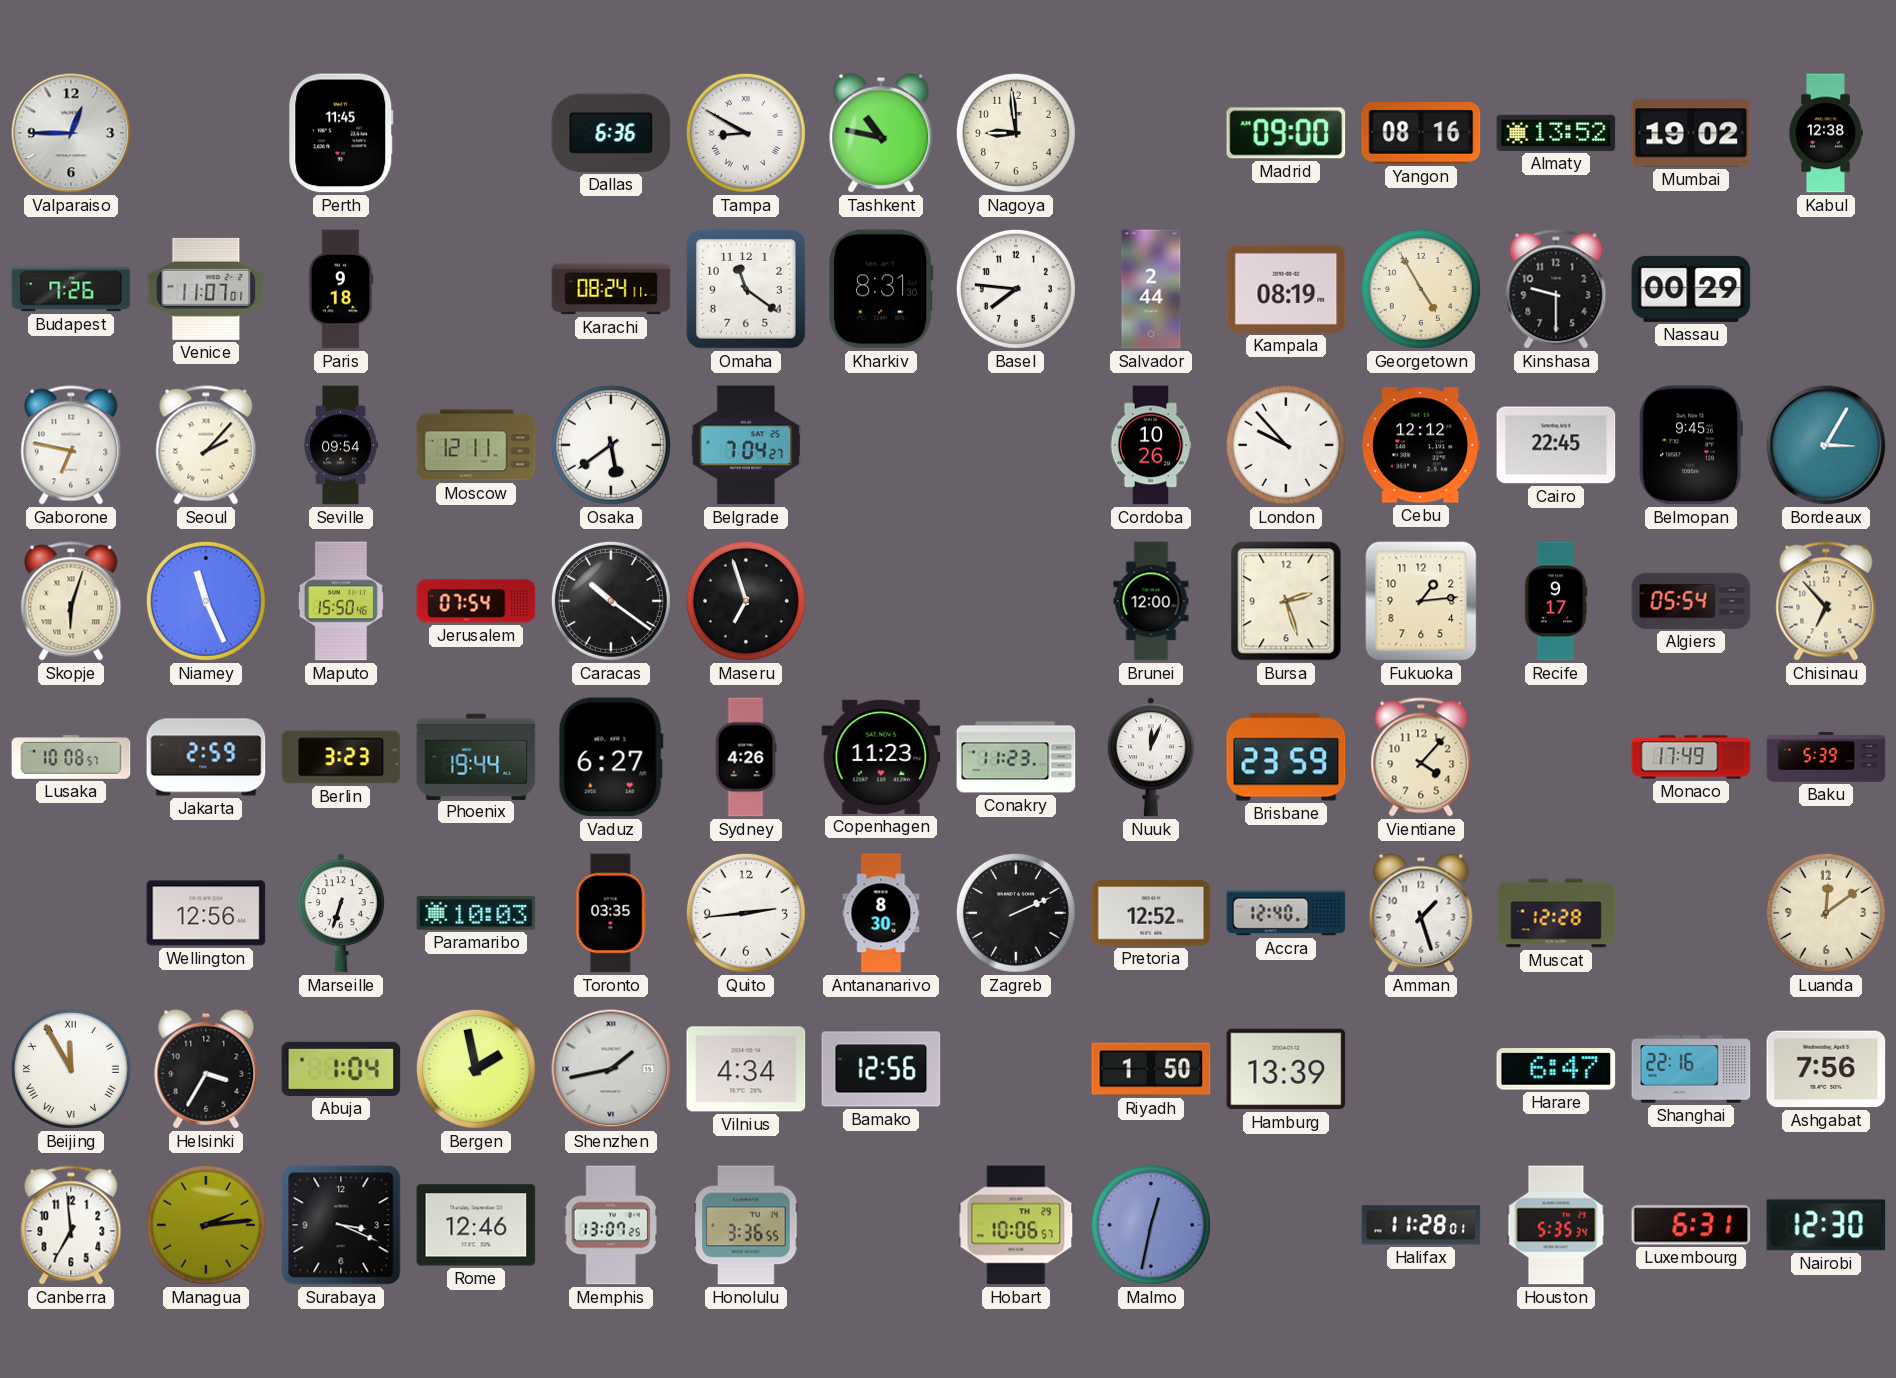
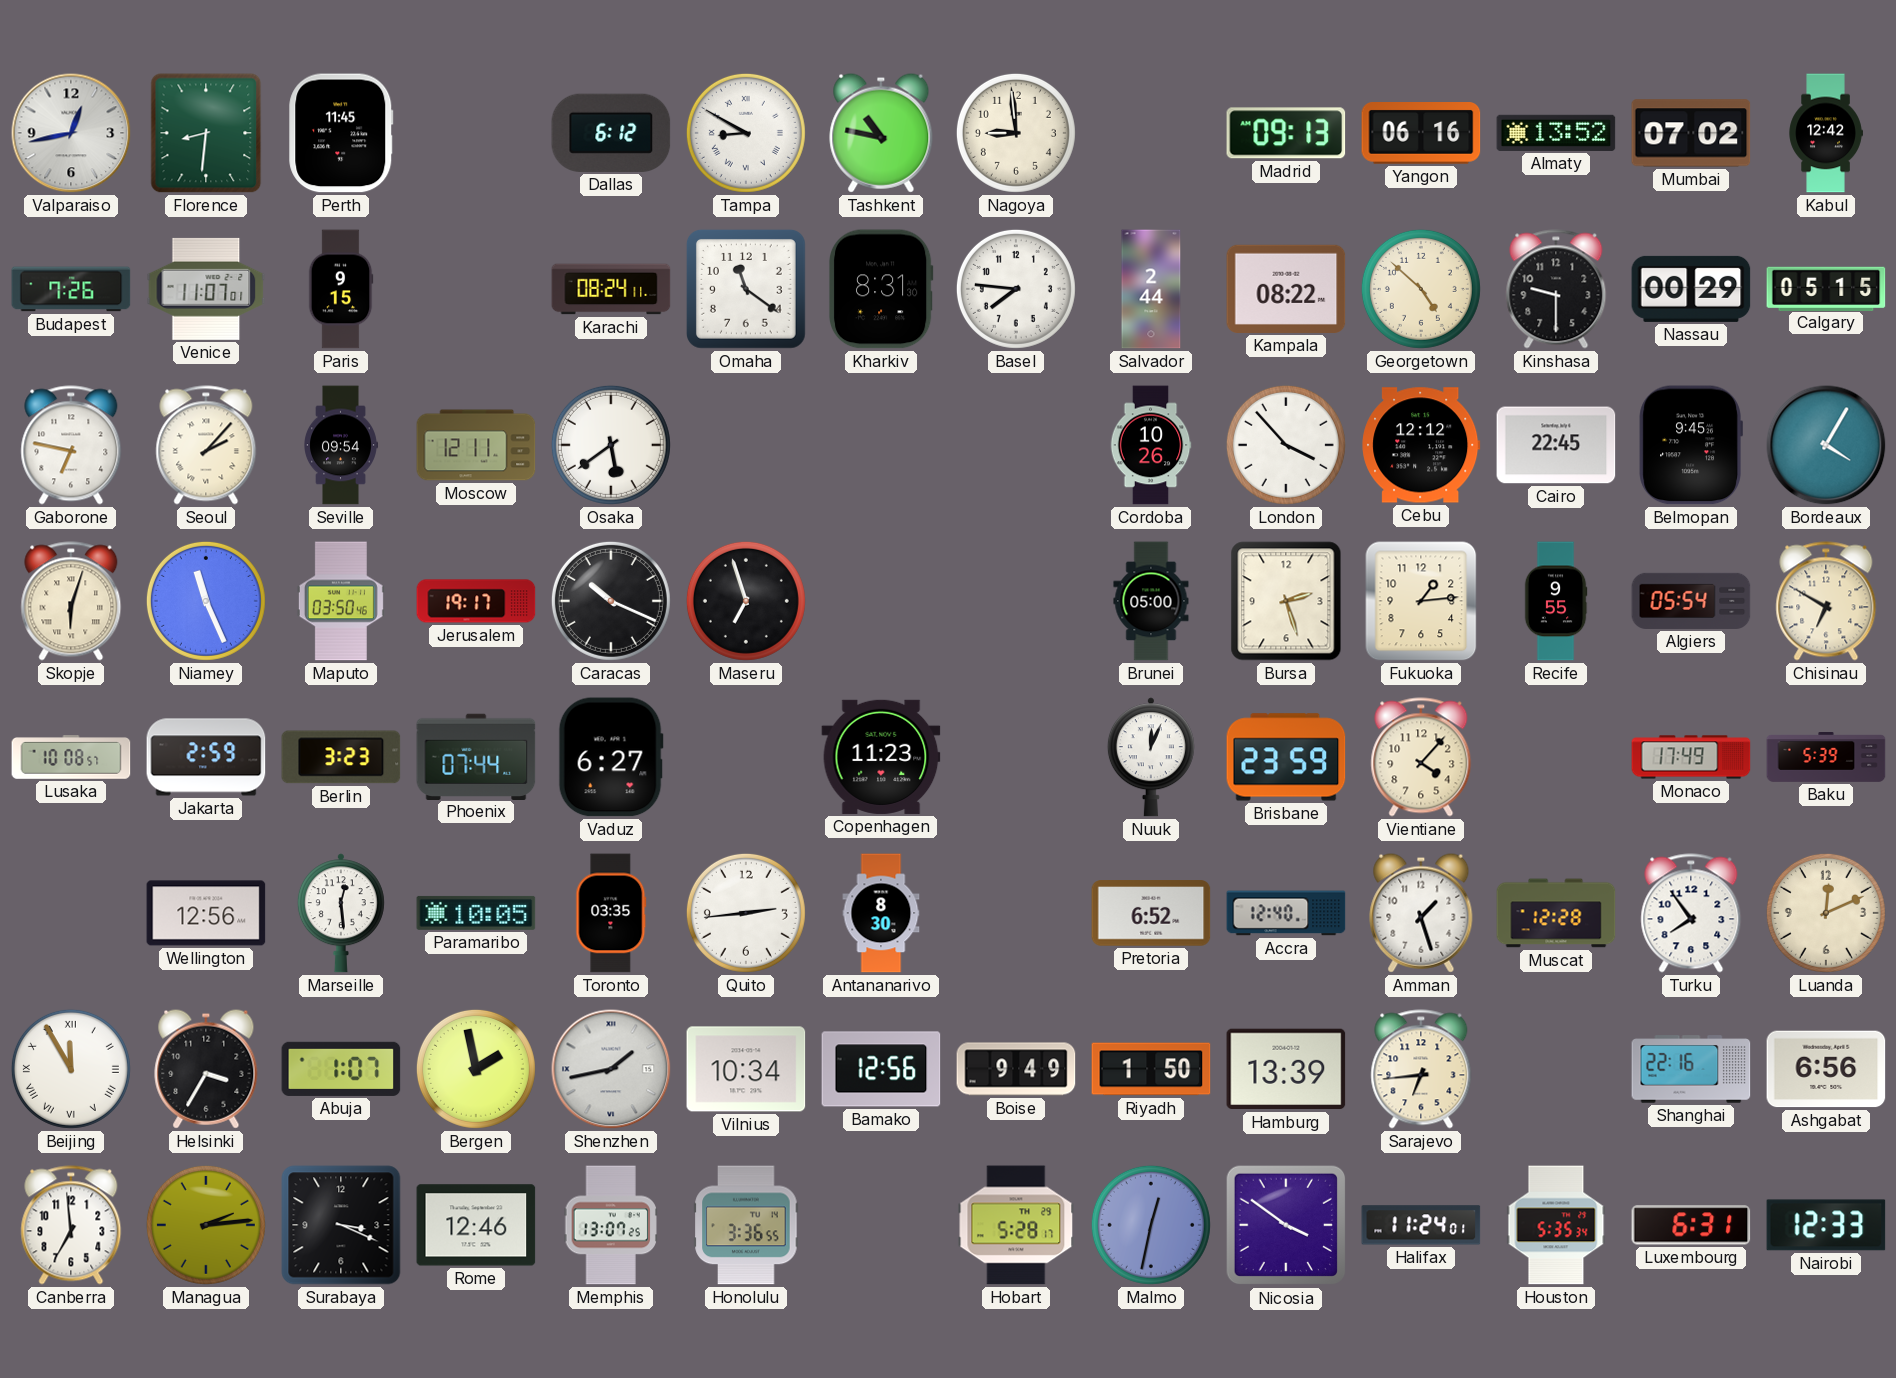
Valparaiso: 12:45 -> 12:43
Florence: none -> 8:31
Dallas: 6:36 -> 6:12
Madrid: 09:00 -> 09:13
Yangon: 08:16 -> 06:16
Mumbai: 19:02 -> 07:02
Kabul: 12:38 -> 12:42
Paris: 9:18 -> 9:15
Kampala: 08:19 -> 08:22
Georgetown: 4:55 -> 4:52
Calgary: none -> 05:15
Belgrade: 7:04 -> none
London: 9:53 -> 3:53
Bordeaux: 3:05 -> 4:05
Maputo: 15:50 -> 03:50
Jerusalem: 07:54 -> 19:17
Caracas: 10:21 -> 10:19
Brunei: 12:00 -> 05:00
Recife: 9:17 -> 9:55
Chisinau: 6:53 -> 6:50
Phoenix: 19:44 -> 07:44
Sydney: 4:26 -> none
Conakry: 11:23 -> none
Marseille: 6:33 -> 12:29
Paramaribo: 10:03 -> 10:05
Zagreb: 2:11 -> none
Pretoria: 12:52 -> 6:52
Turku: none -> 7:54
Luanda: 12:09 -> 12:11
Abuja: 1:04 -> 1:07
Vilnius: 4:34 -> 10:34
Boise: none -> 9:49
Sarajevo: none -> 6:44
Harare: 6:47 -> none
Ashgabat: 7:56 -> 6:56
Hobart: 10:06 -> 5:28
Nicosia: none -> 3:51
Halifax: 11:28 -> 11:24
Nairobi: 12:30 -> 12:33
